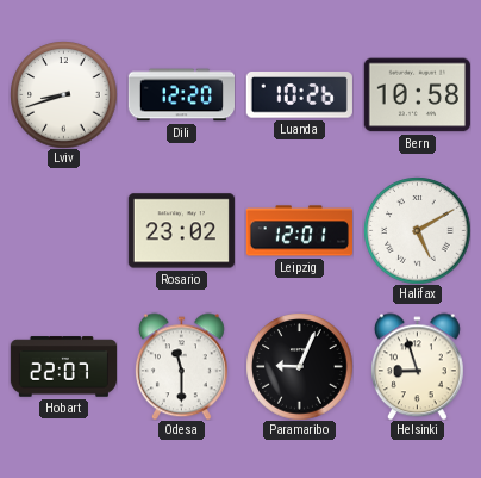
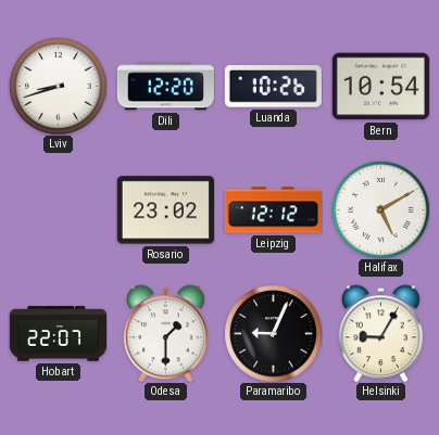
Bern: 10:58 -> 10:54
Leipzig: 12:01 -> 12:12
Odesa: 11:30 -> 1:30
Helsinki: 8:57 -> 9:05
